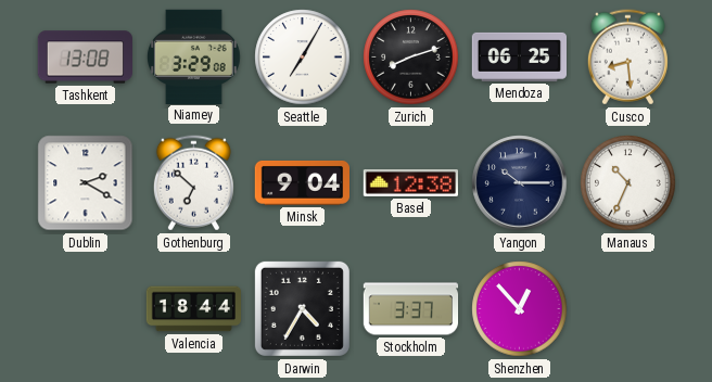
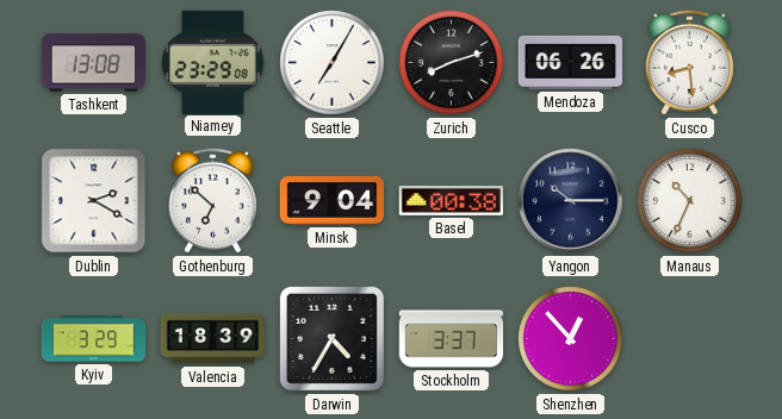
Niamey: 3:29 -> 23:29
Mendoza: 06:25 -> 06:26
Basel: 12:38 -> 00:38
Kyiv: none -> 3:29
Valencia: 18:44 -> 18:39
